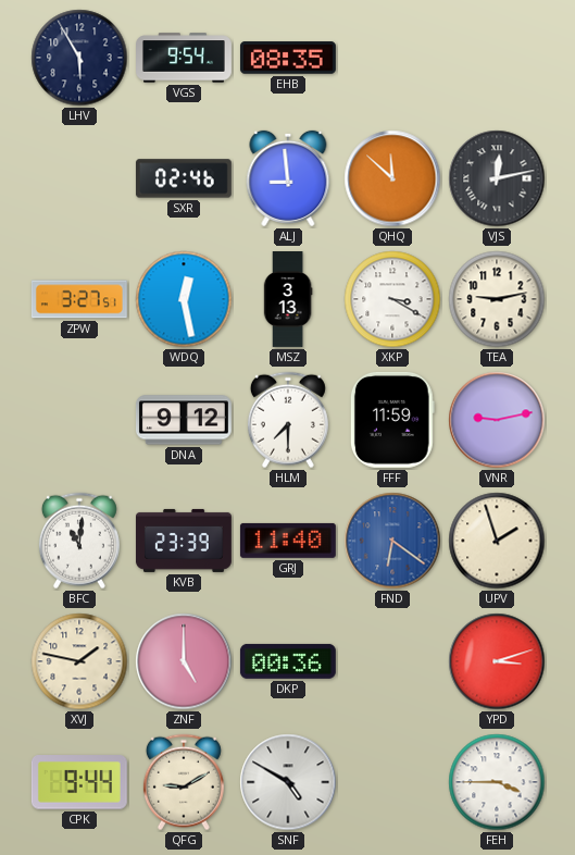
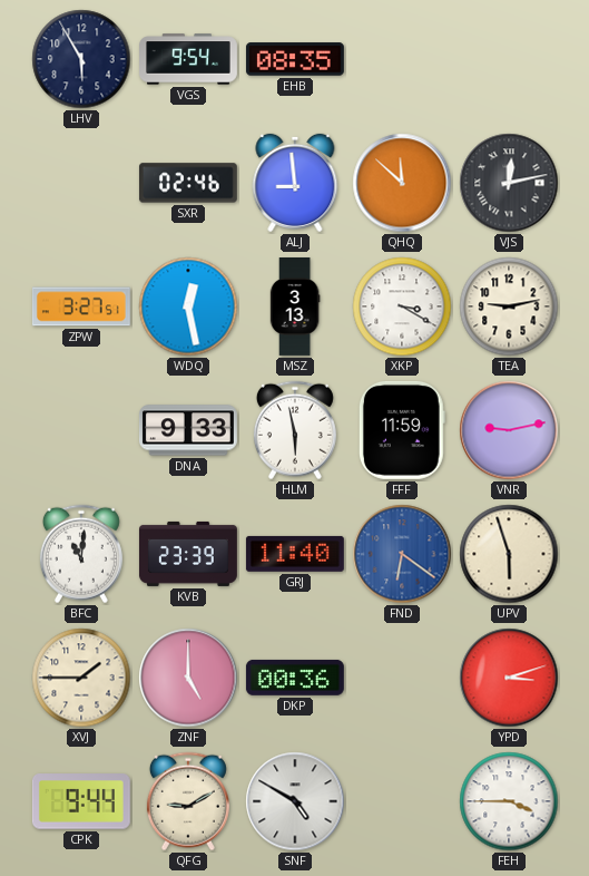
DNA: 9:12 -> 9:33
HLM: 7:30 -> 5:58
UPV: 1:57 -> 5:57
XVJ: 1:47 -> 1:45
